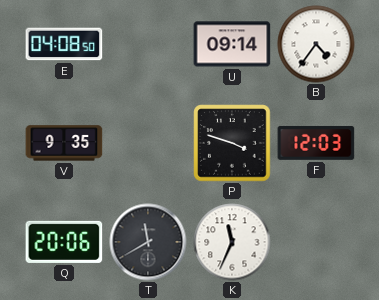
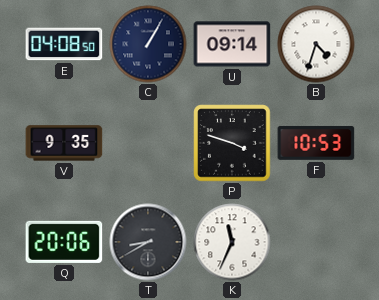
C: none -> 1:05
B: 4:36 -> 4:33
F: 12:03 -> 10:53
T: 11:40 -> 8:40
